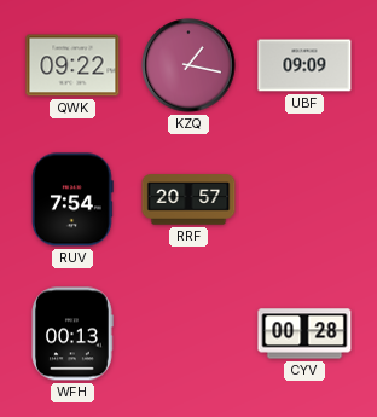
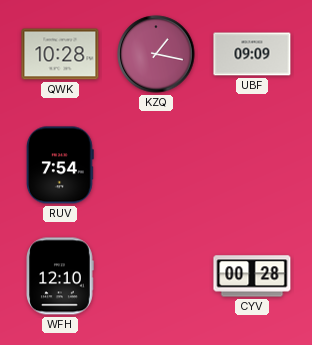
QWK: 09:22 -> 10:28
RRF: 20:57 -> none
WFH: 00:13 -> 12:10
